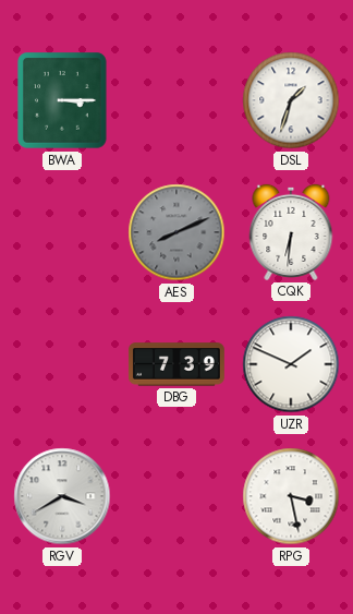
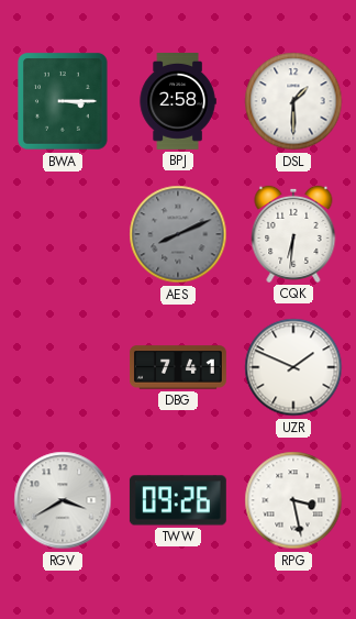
BPJ: none -> 2:58
DSL: 1:33 -> 1:30
DBG: 7:39 -> 7:41
TWW: none -> 09:26
